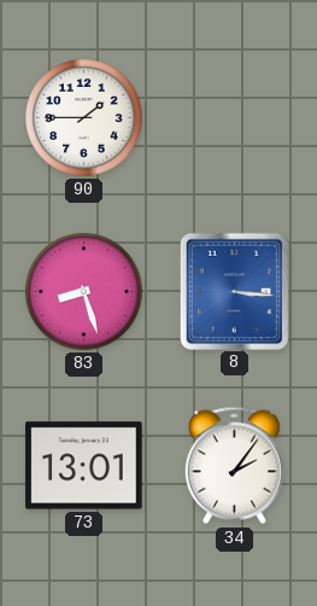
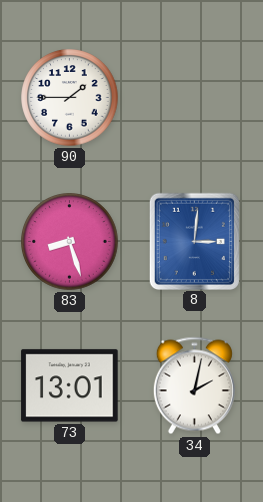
8: 3:16 -> 3:01
34: 2:06 -> 2:02
